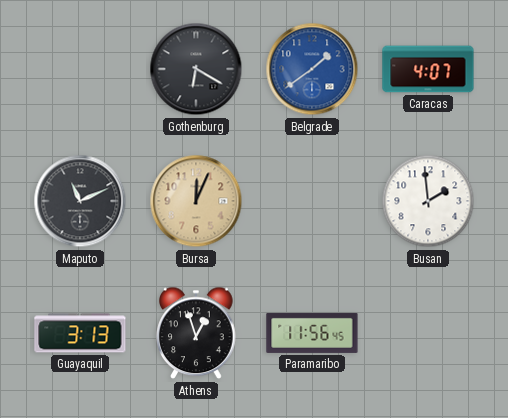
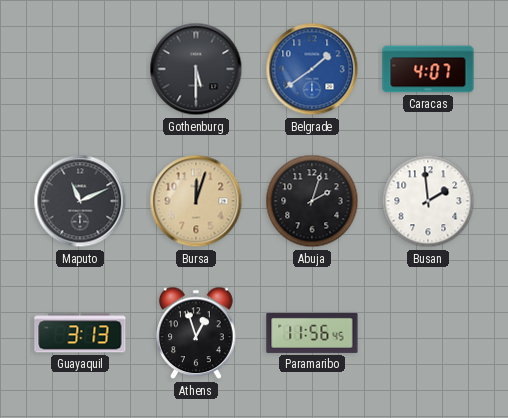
Gothenburg: 6:20 -> 5:30
Bursa: 12:04 -> 12:03
Abuja: none -> 2:03
